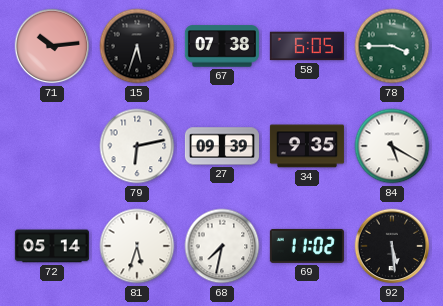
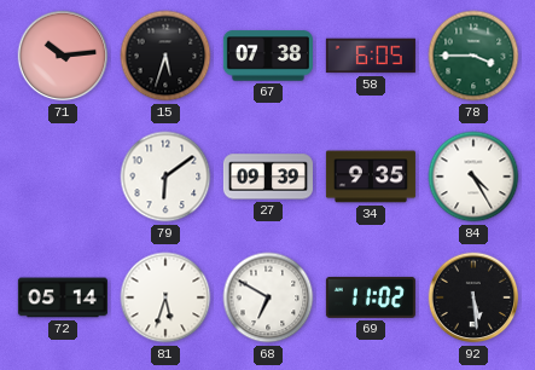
79: 6:13 -> 6:09
84: 5:20 -> 4:25
68: 7:32 -> 6:50
